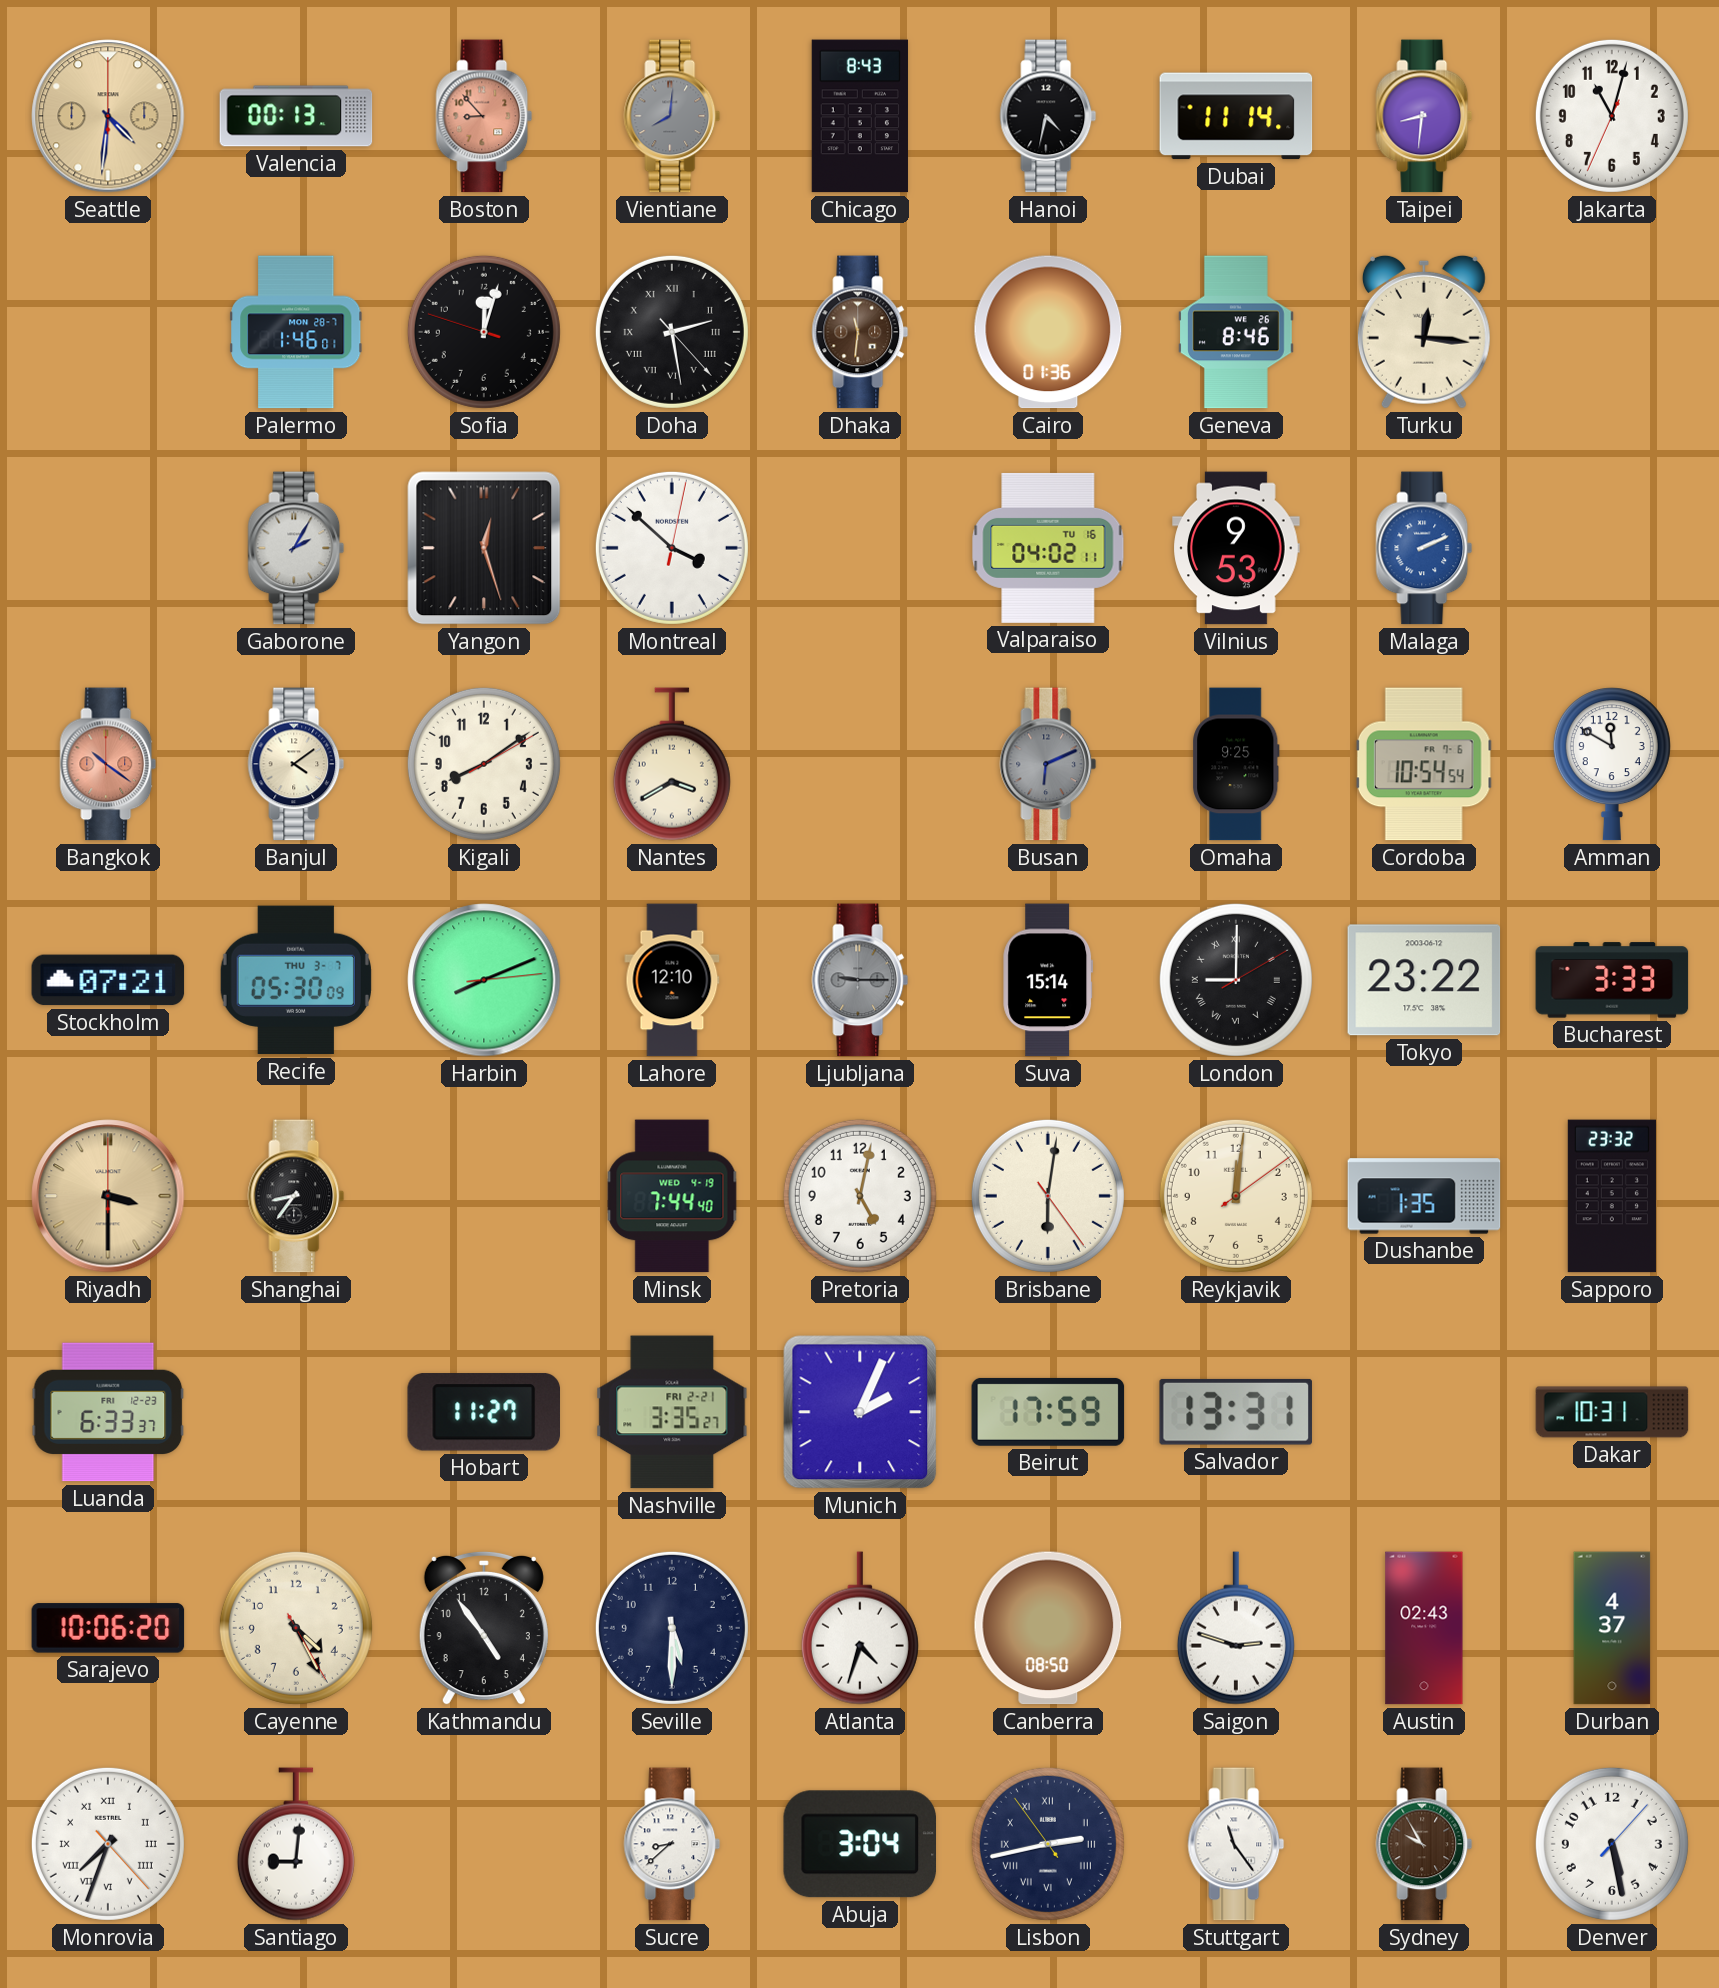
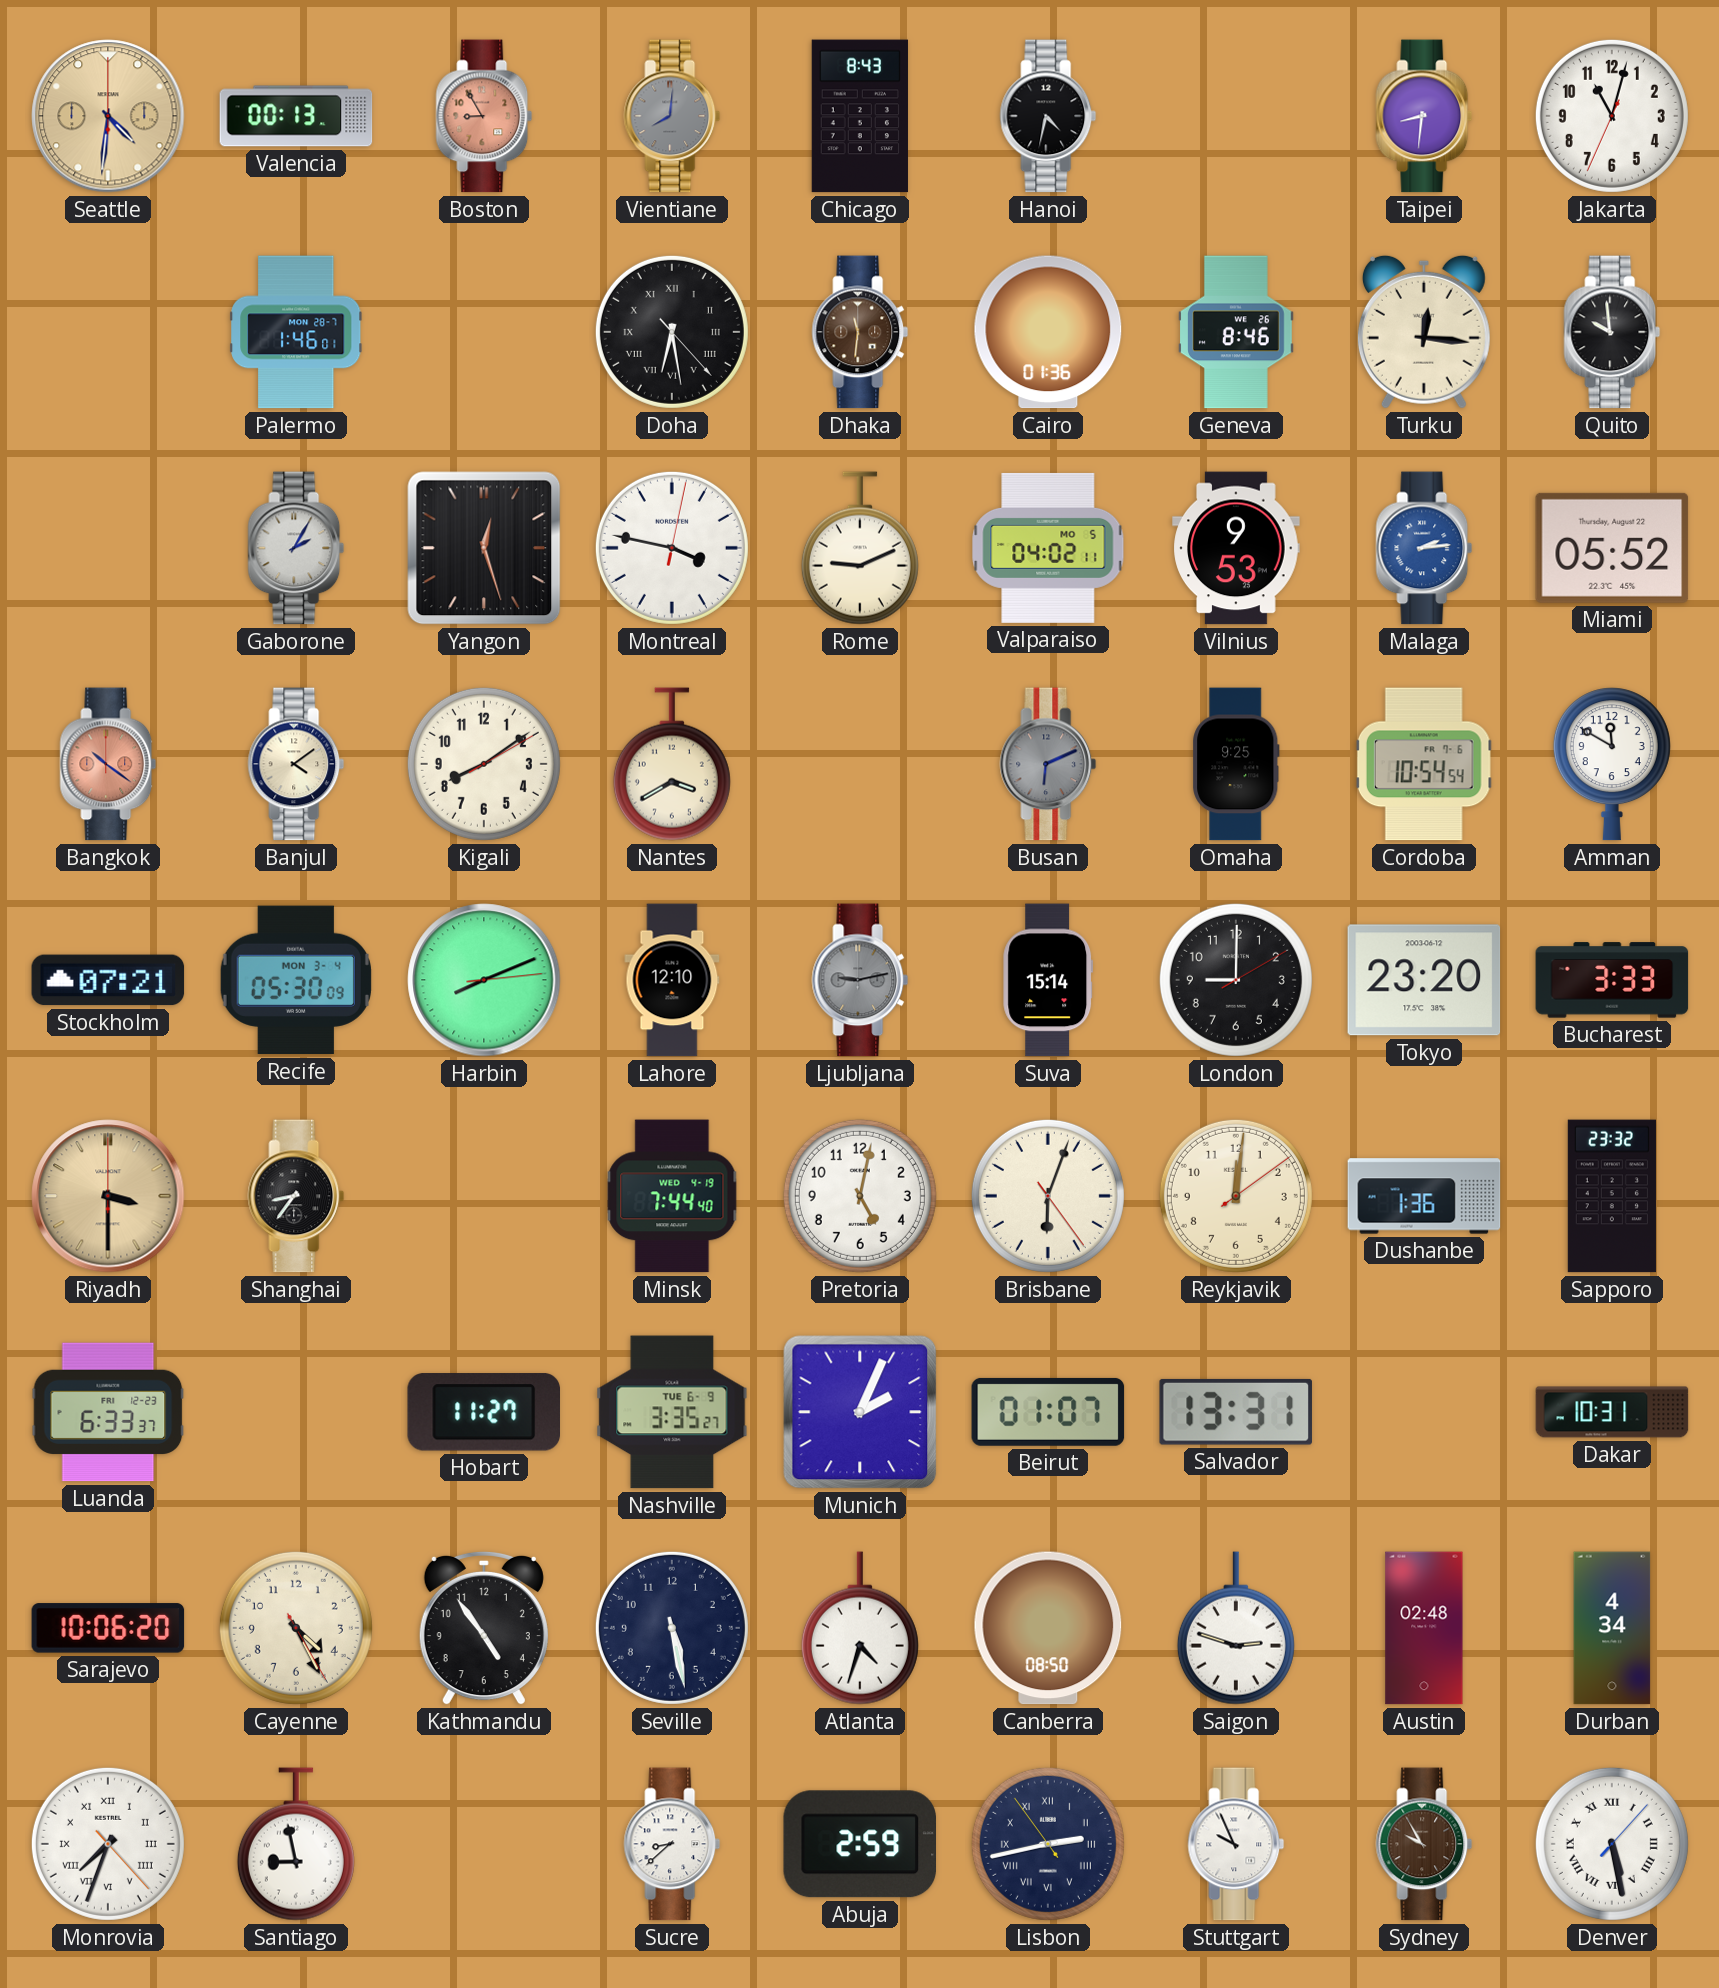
Boston: 8:53 -> 8:55
Dubai: 11:14 -> none
Sofia: 12:02 -> none
Doha: 2:28 -> 6:28
Quito: none -> 9:59
Montreal: 3:52 -> 3:47
Rome: none -> 9:11
Valparaiso date: TU 16 -> MO 5
Malaga: 2:11 -> 2:14
Miami: none -> 05:52
Recife date: THU 3-7 -> MON 3-4
Ljubljana: 9:15 -> 9:13
London numerals: Roman -> Arabic
Tokyo: 23:22 -> 23:20
Brisbane: 6:01 -> 6:03
Dushanbe: 1:35 -> 1:36
Nashville date: FRI 2-21 -> TUE 6-9
Beirut: 17:59 -> 01:07
Seville: 5:30 -> 5:28
Austin: 02:43 -> 02:48
Durban: 4:37 -> 4:34
Santiago: 9:01 -> 8:58
Abuja: 3:04 -> 2:59
Stuttgart: 11:24 -> 9:56
Denver numerals: Arabic -> Roman
